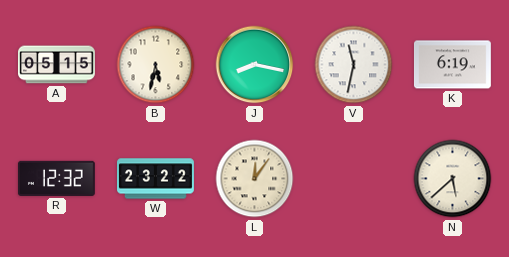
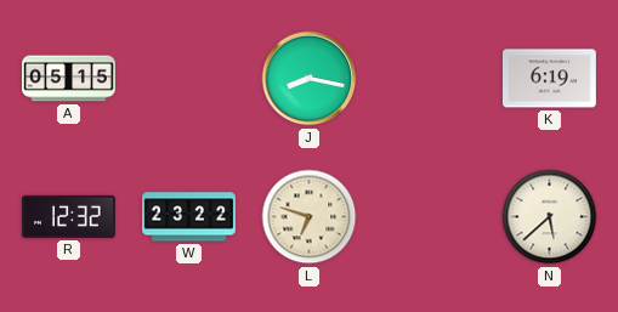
B: 5:32 -> none
V: 11:32 -> none
L: 12:06 -> 6:48
